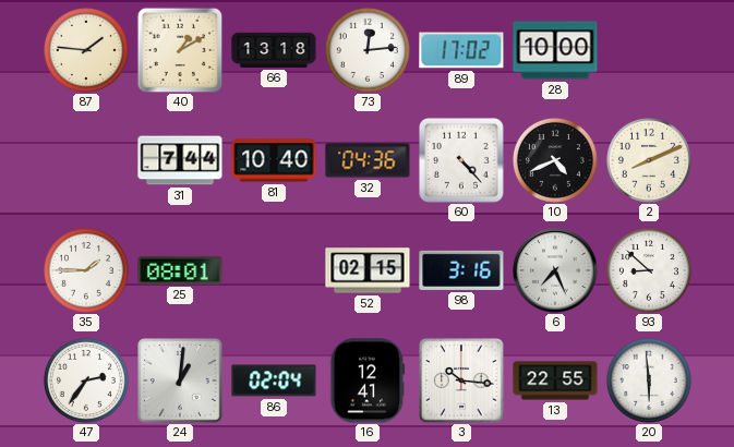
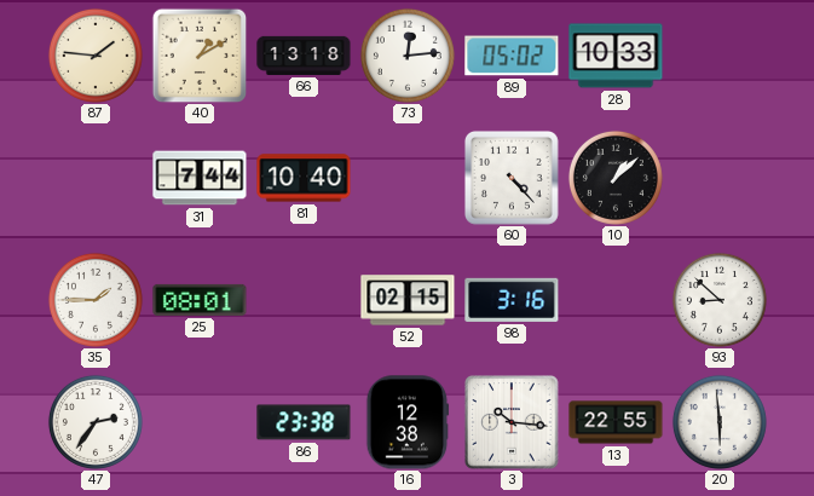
89: 17:02 -> 05:02
28: 10:00 -> 10:33
32: 04:36 -> none
10: 4:41 -> 1:08
2: 8:11 -> none
6: 7:26 -> none
24: 1:01 -> none
86: 02:04 -> 23:38
16: 12:41 -> 12:38
